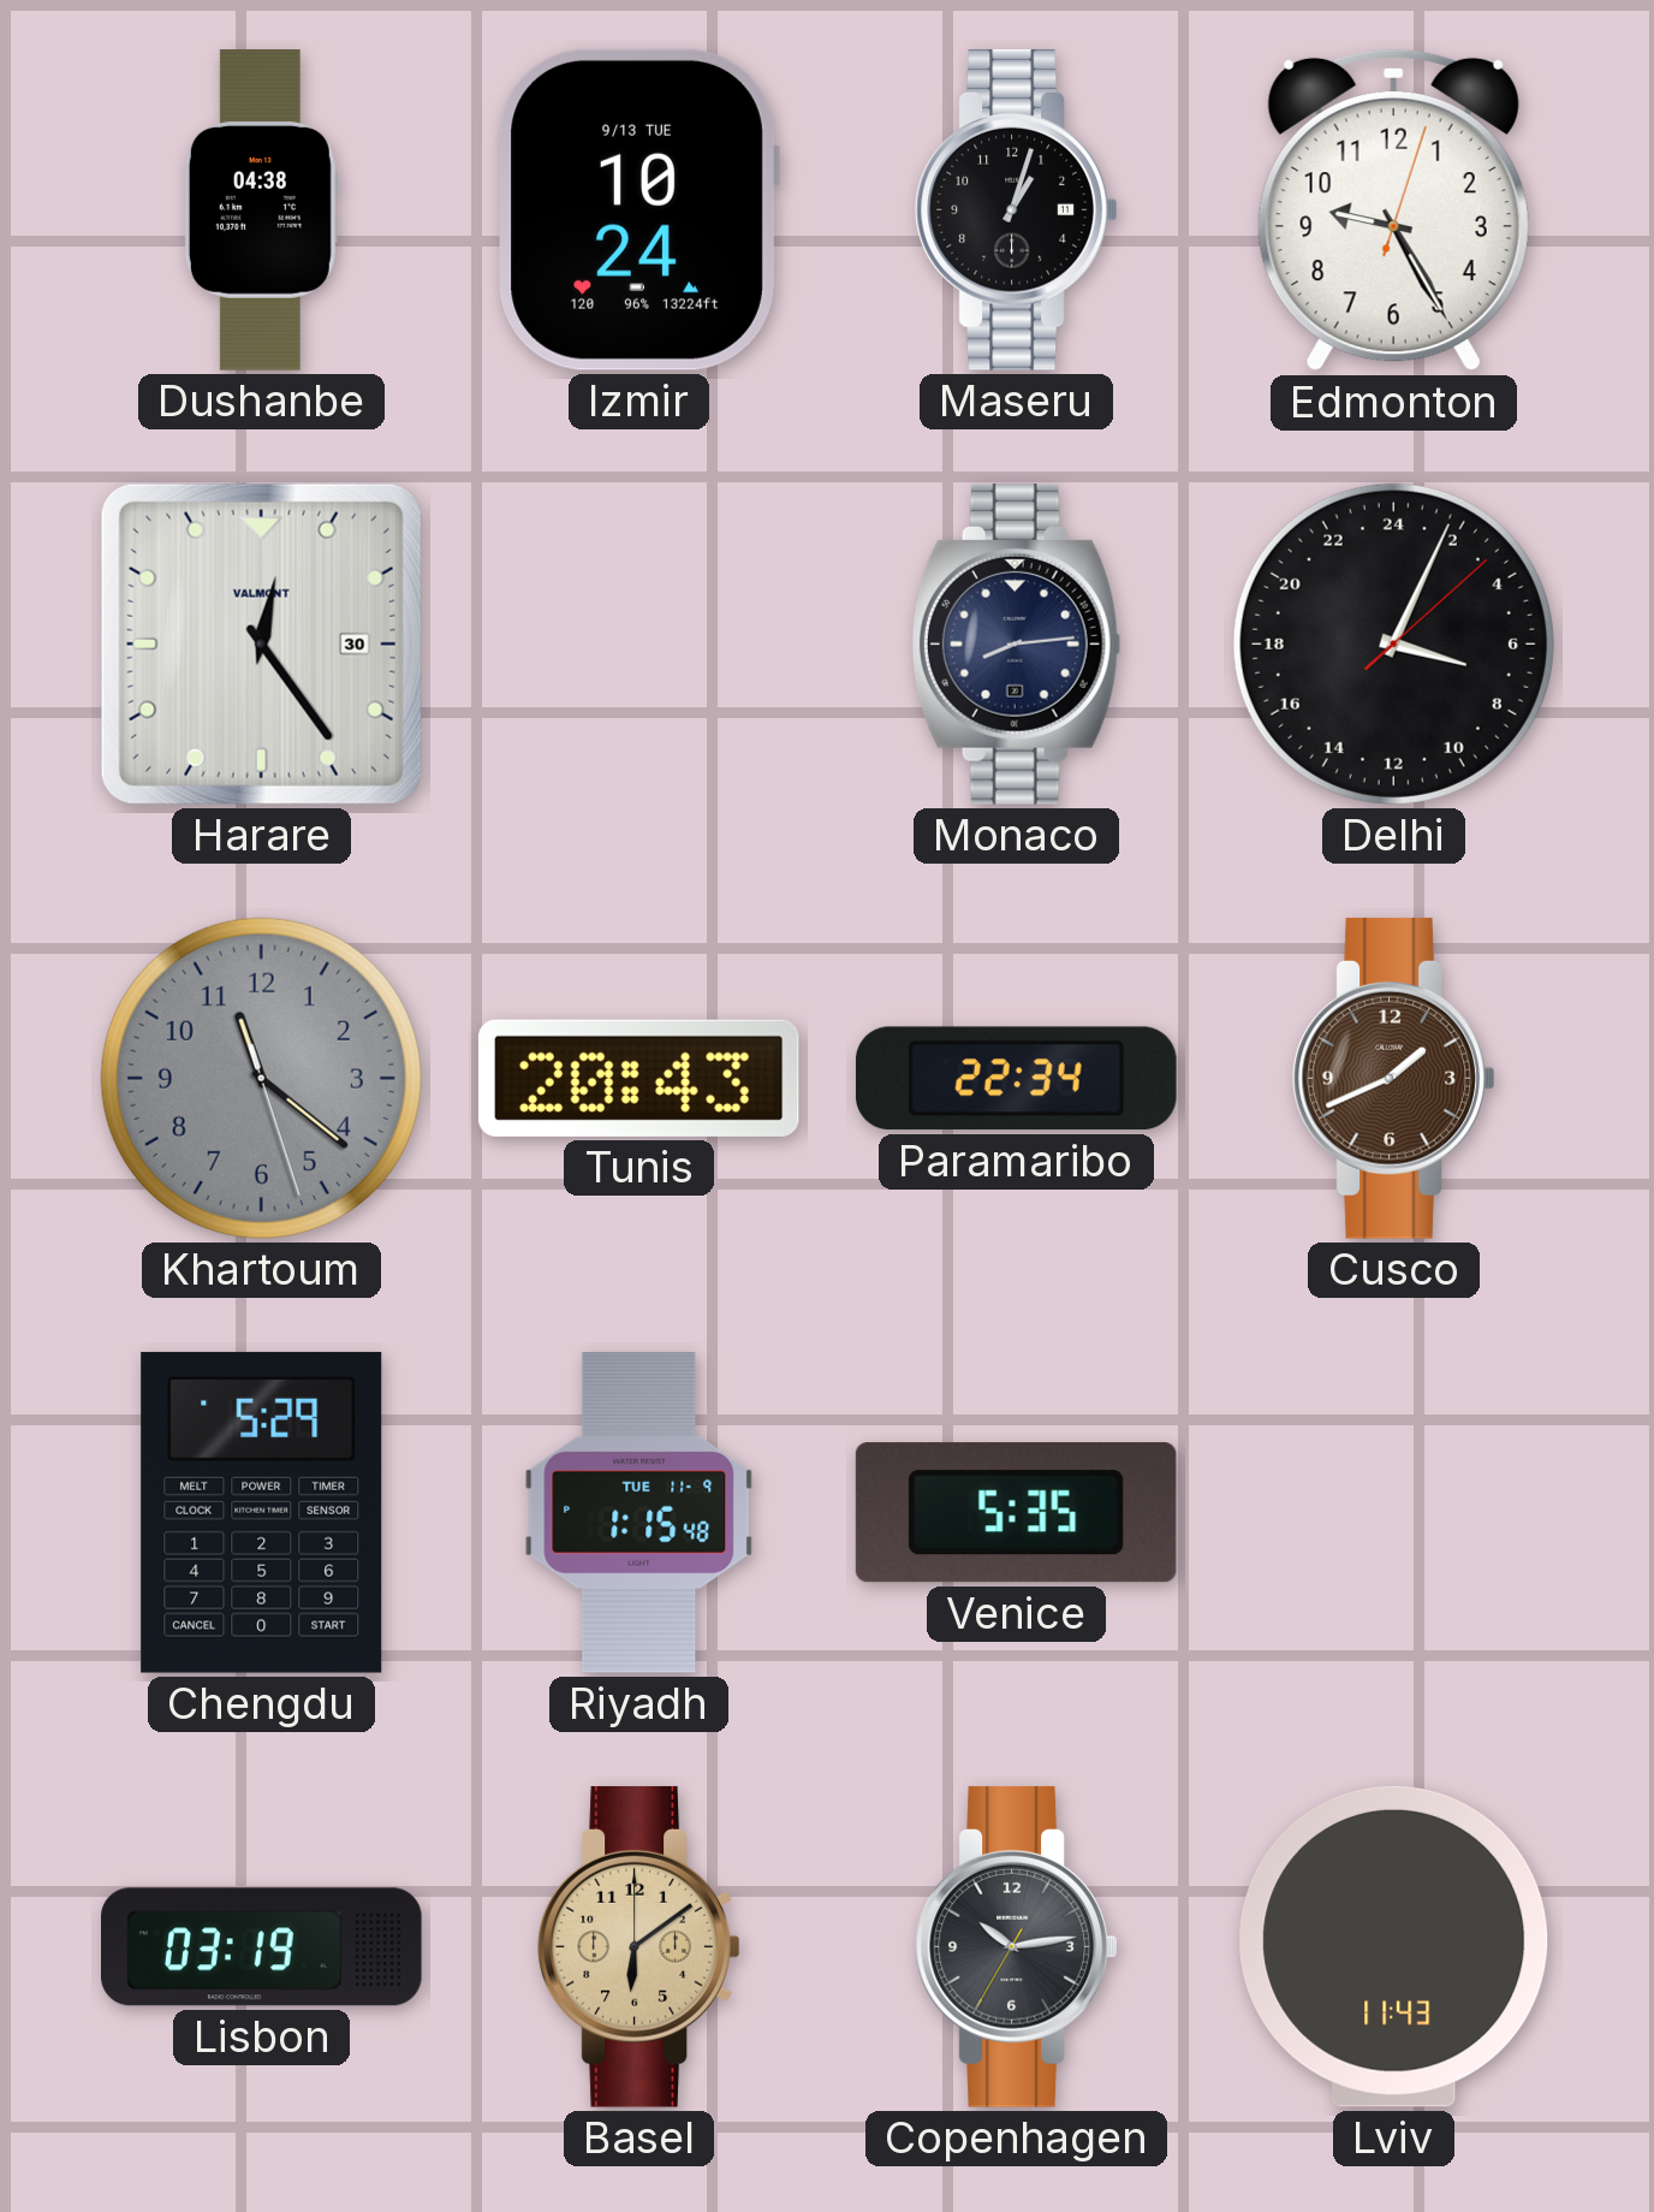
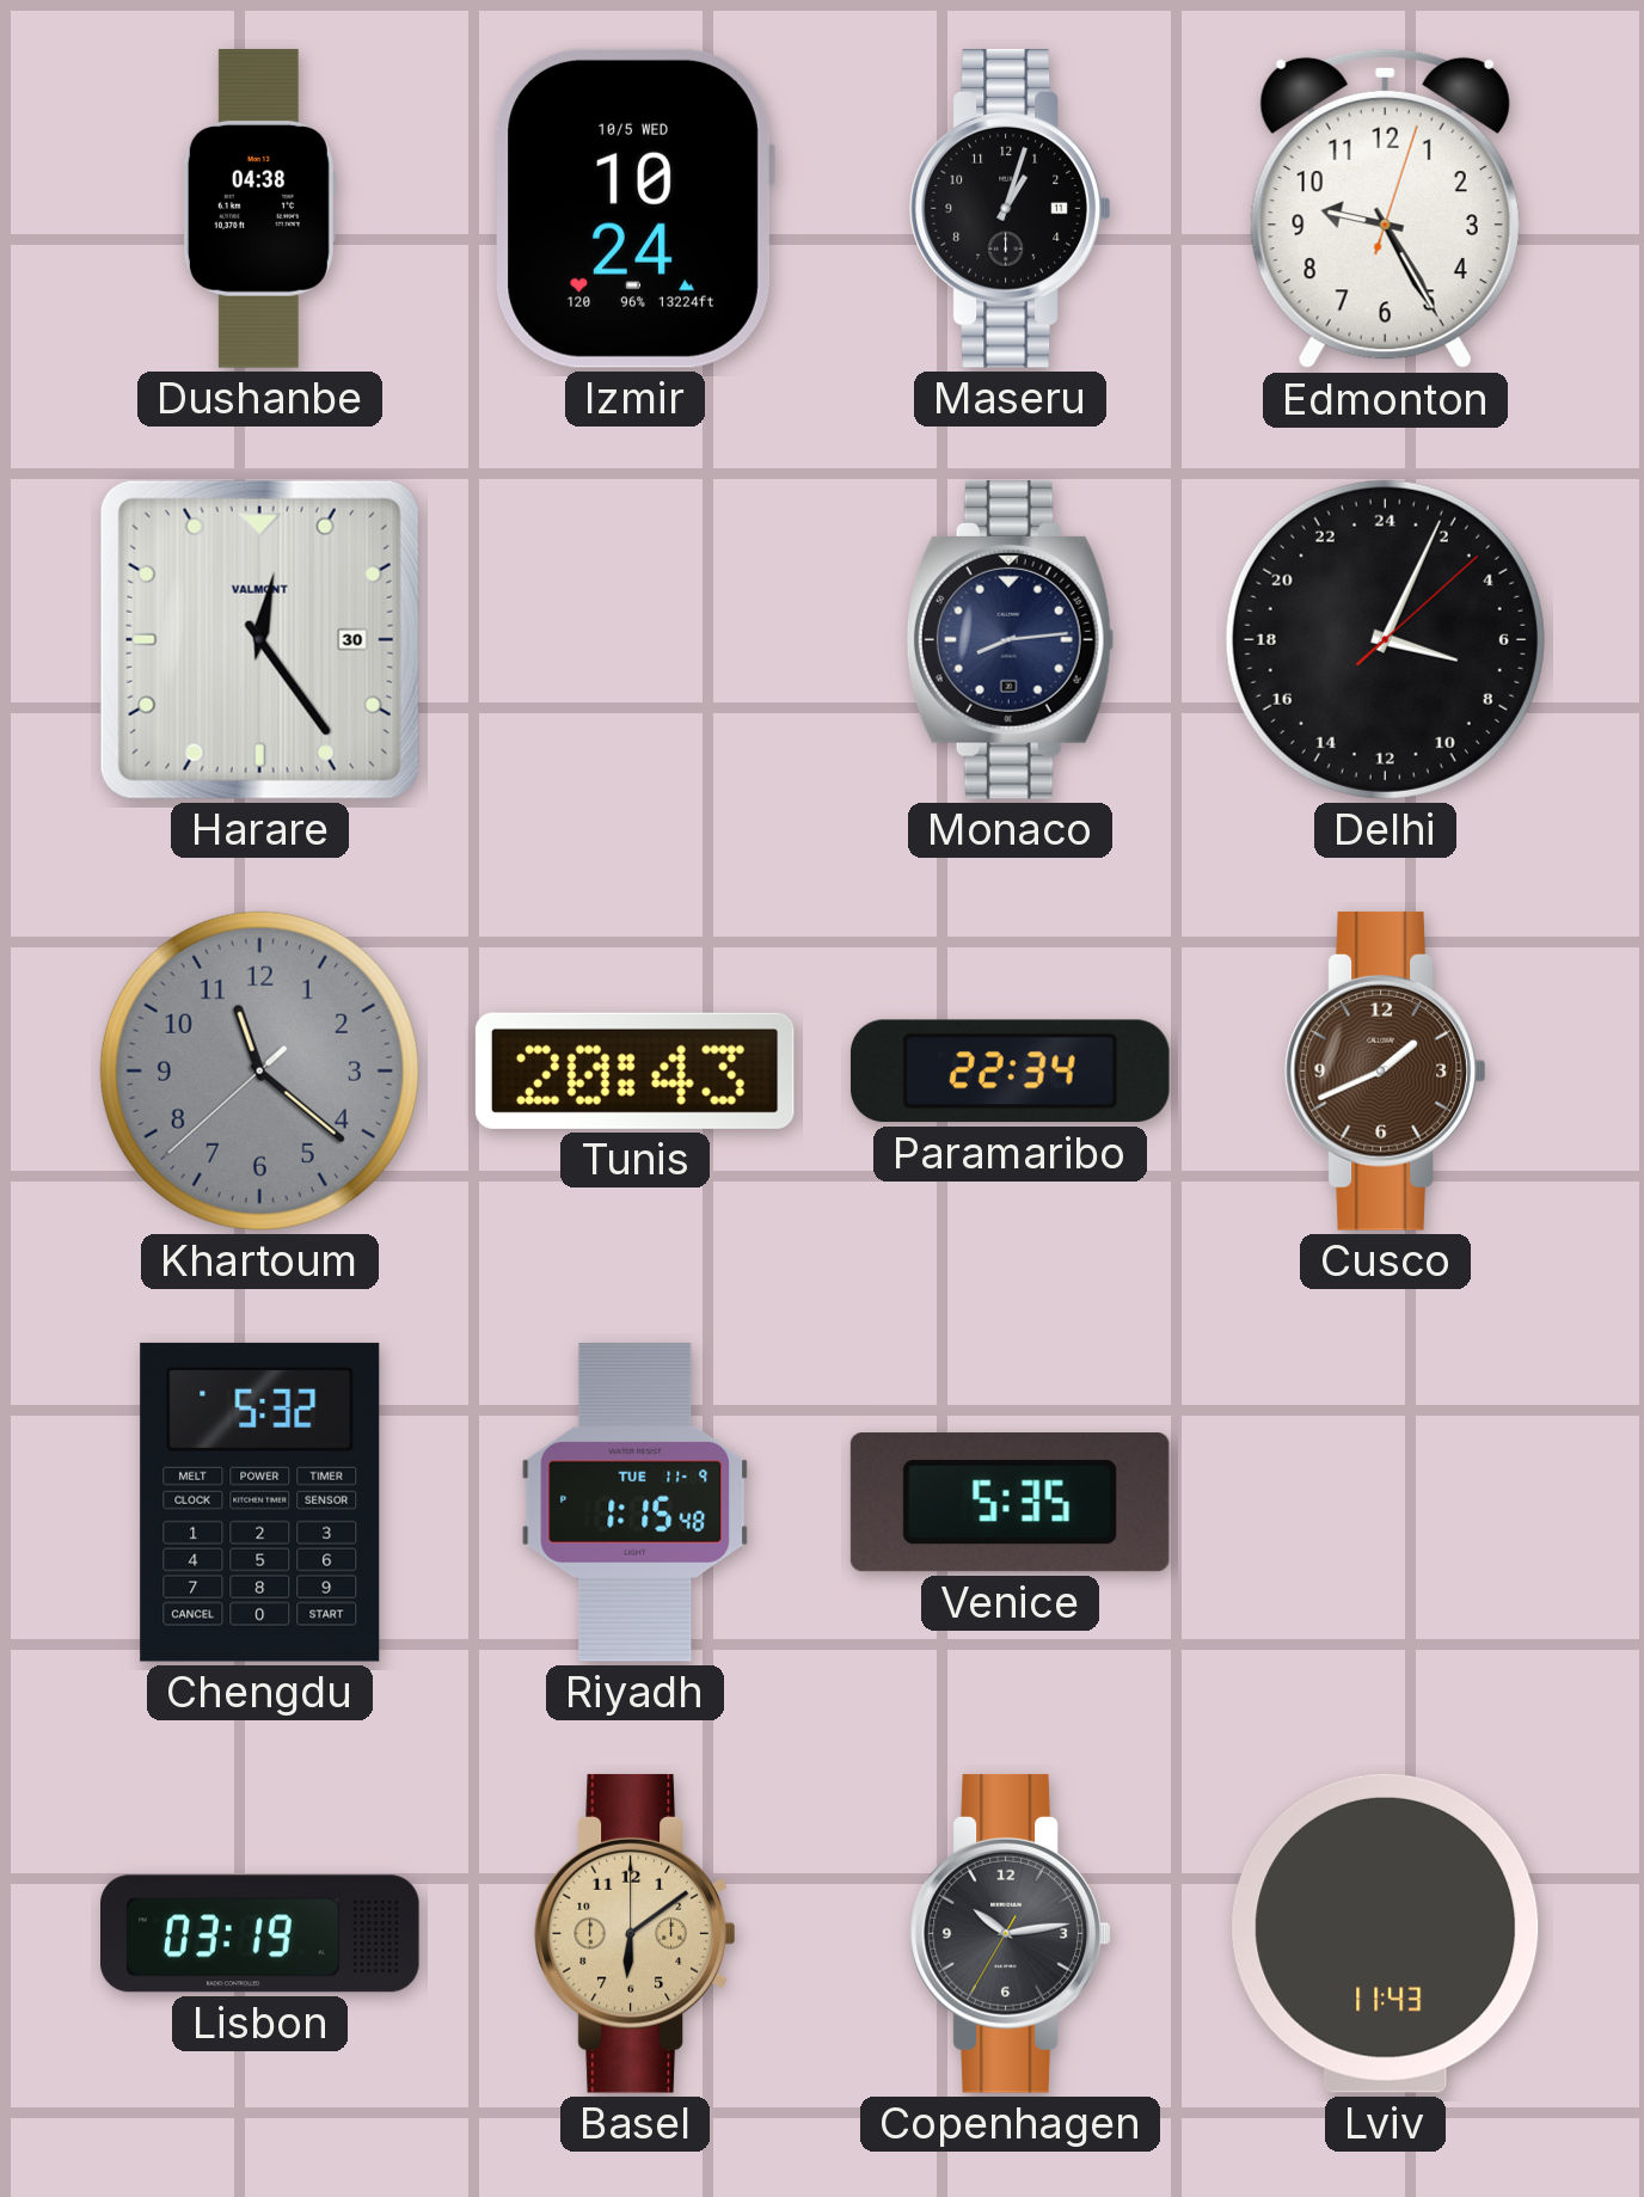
Izmir date: 9/13 TUE -> 10/5 WED
Khartoum: 11:21:27 -> 11:21:38
Chengdu: 5:29 -> 5:32
